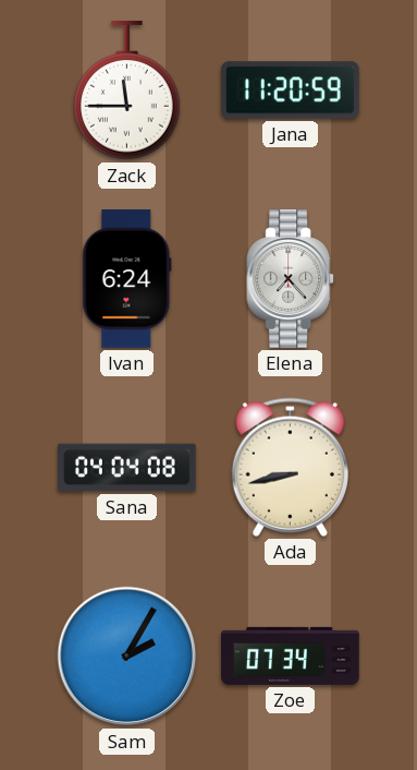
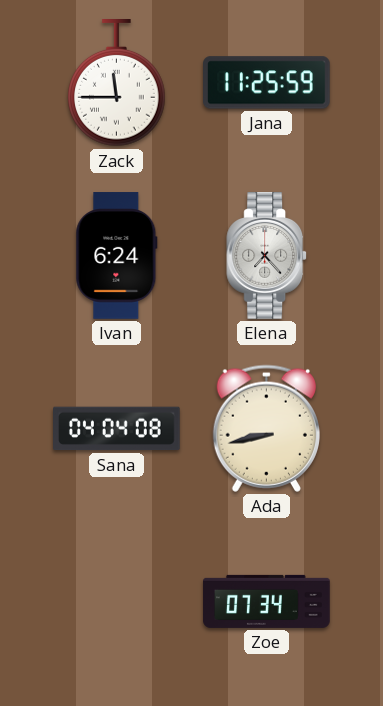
Jana: 11:20 -> 11:25
Sam: 2:05 -> none
